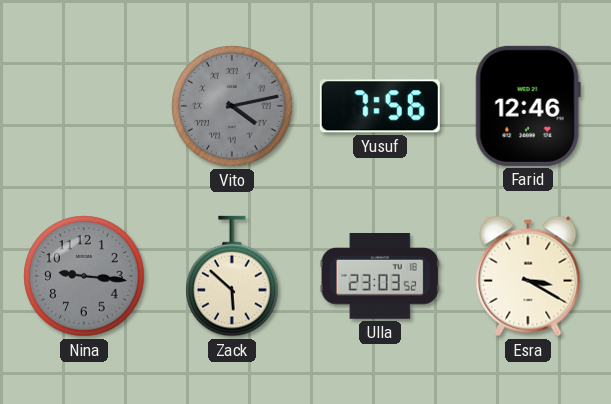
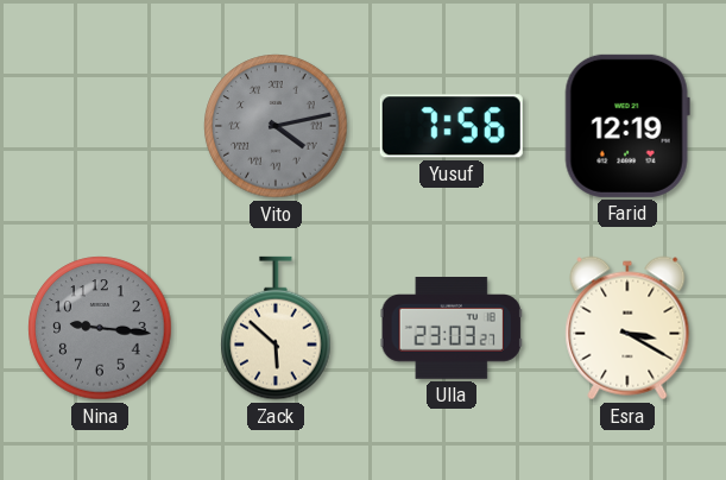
Farid: 12:46 -> 12:19
Ulla: 23:03:52 -> 23:03:27
